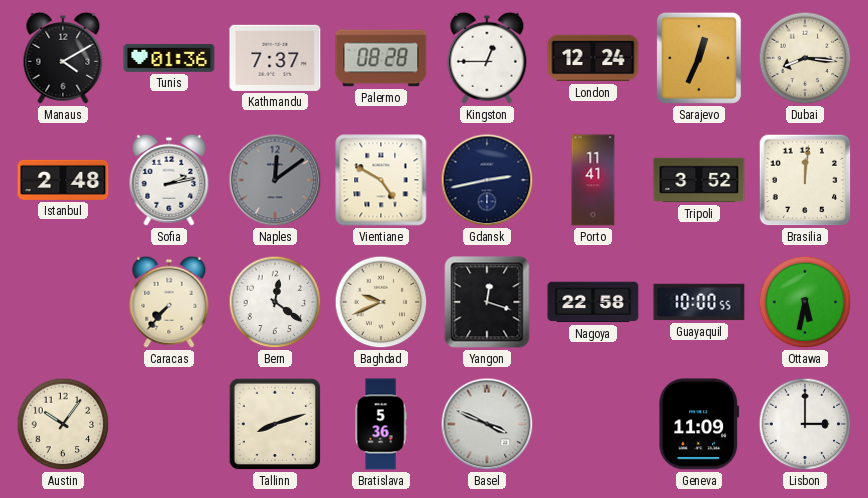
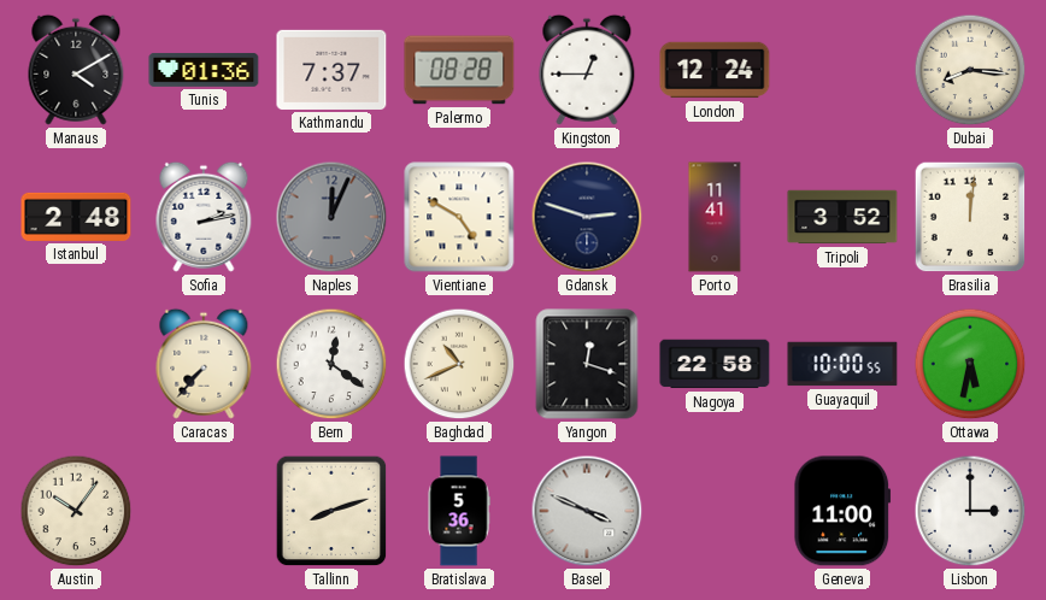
Sarajevo: 12:34 -> none
Naples: 12:09 -> 12:04
Gdansk: 2:43 -> 2:48
Baghdad: 9:41 -> 10:41
Geneva: 11:09 -> 11:00
